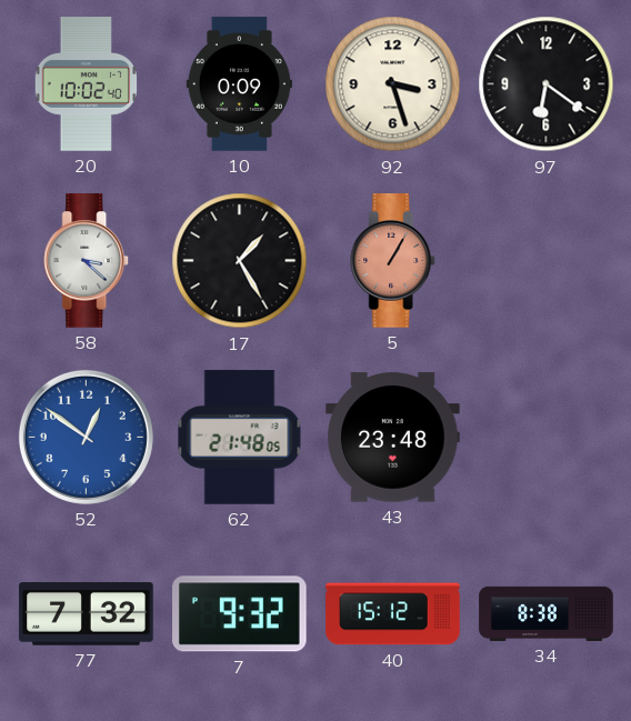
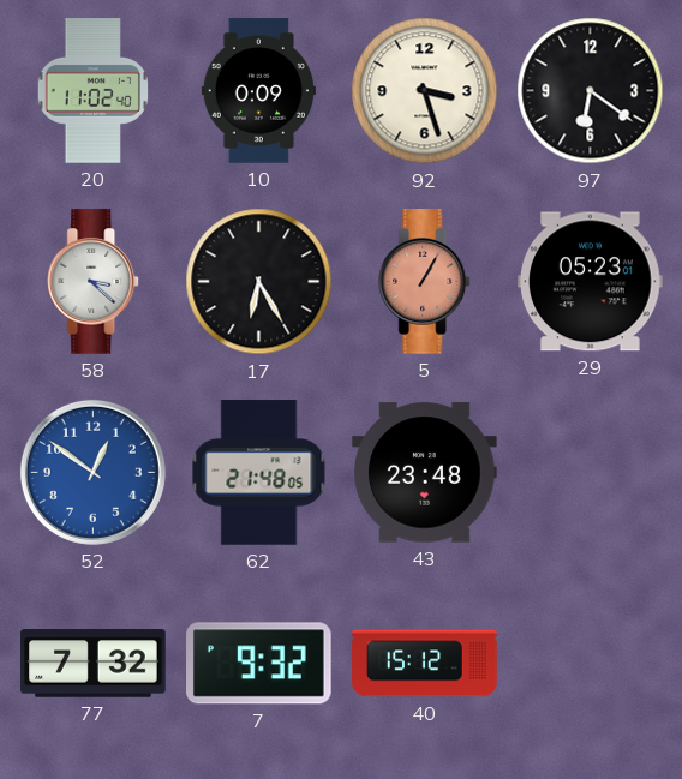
20: 10:02 -> 11:02
17: 1:25 -> 6:25
29: none -> 05:23
34: 8:38 -> none
